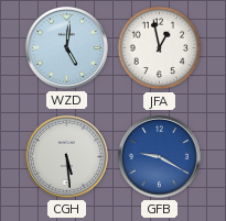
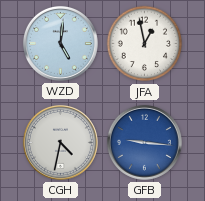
CGH: 5:29 -> 4:32
GFB: 9:20 -> 9:16
